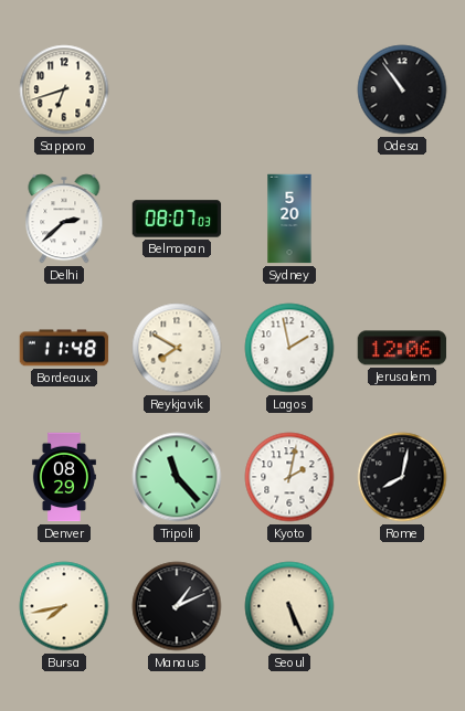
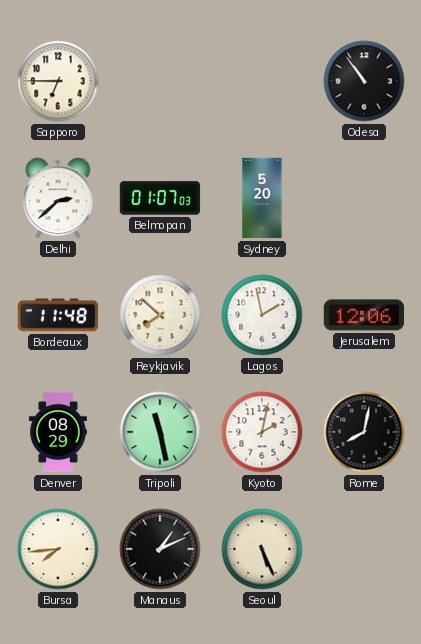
Sapporo: 6:42 -> 6:45
Belmopan: 08:07 -> 01:07
Reykjavik: 7:50 -> 7:52
Tripoli: 11:23 -> 11:28
Bursa: 7:43 -> 7:44
